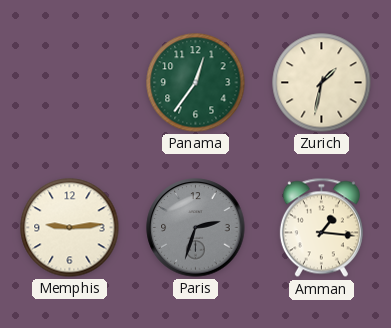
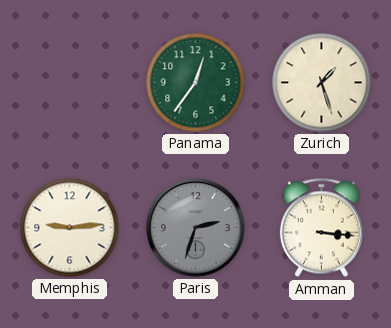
Zurich: 1:32 -> 1:27
Amman: 1:16 -> 3:16
